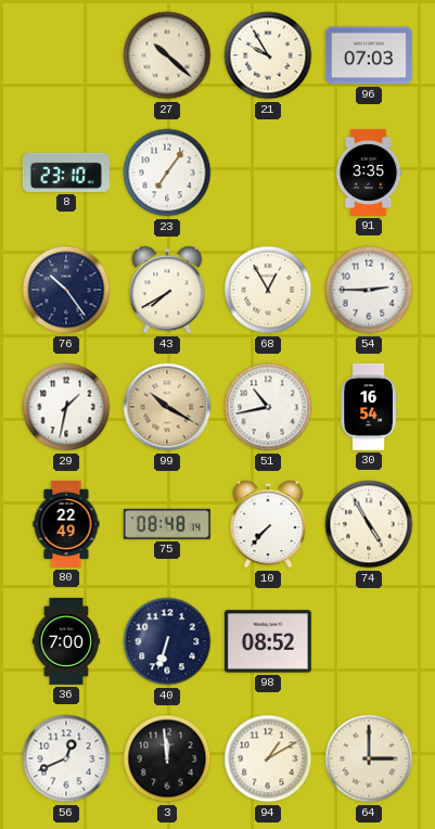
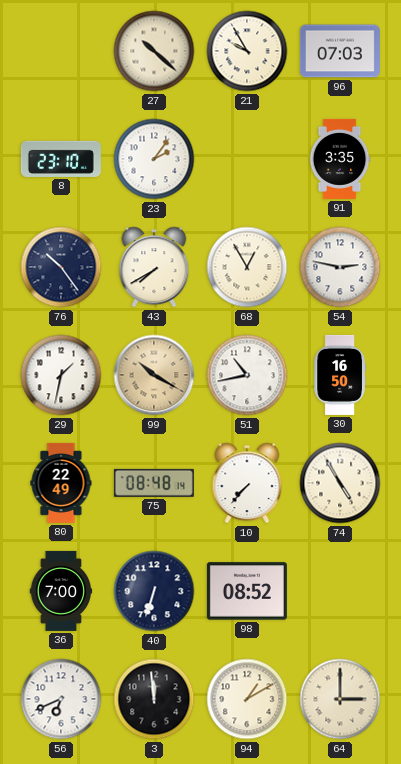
23: 7:06 -> 2:06
54: 2:45 -> 2:47
30: 16:54 -> 16:50
56: 12:41 -> 6:41
